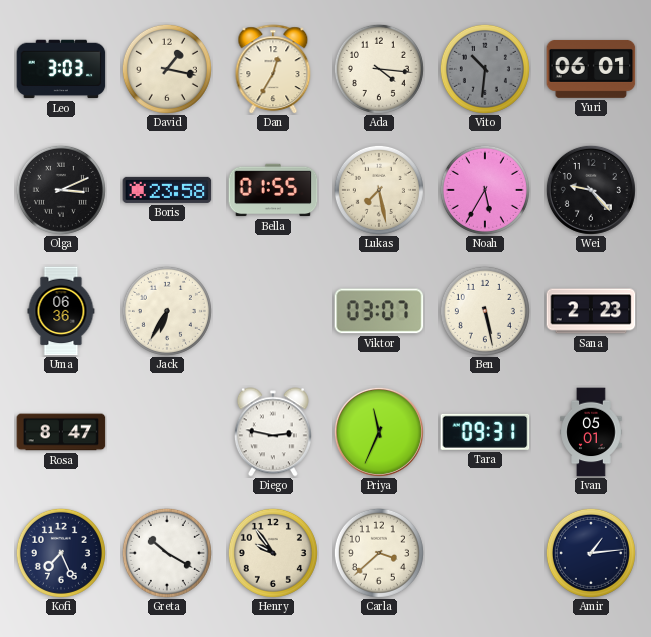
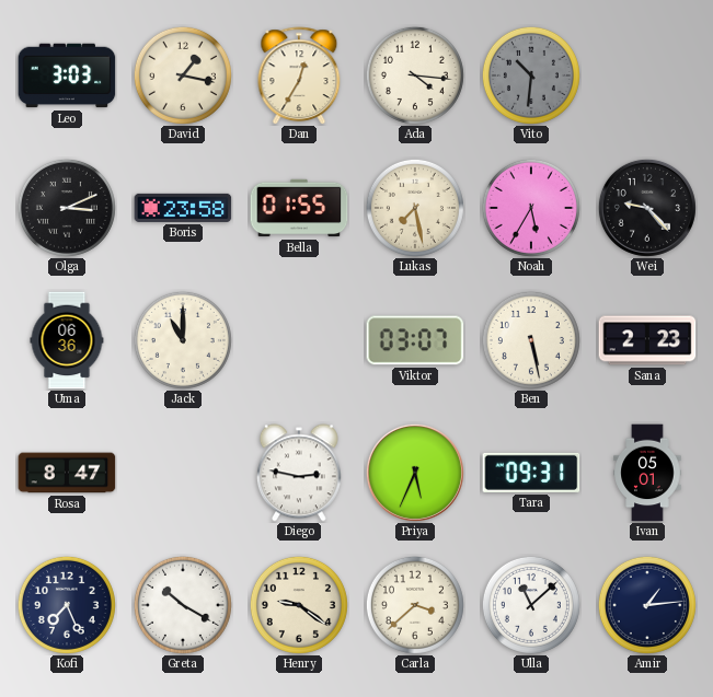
Yuri: 06:01 -> none
Jack: 6:35 -> 11:00
Priya: 11:34 -> 5:34
Henry: 9:54 -> 9:21
Ulla: none -> 11:08
